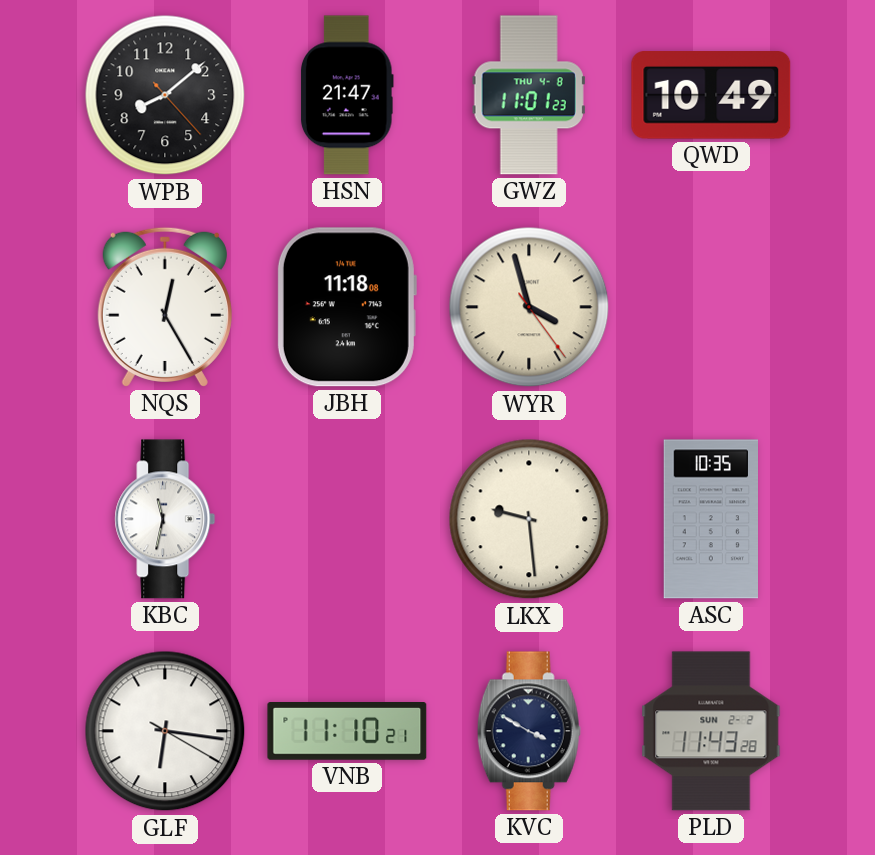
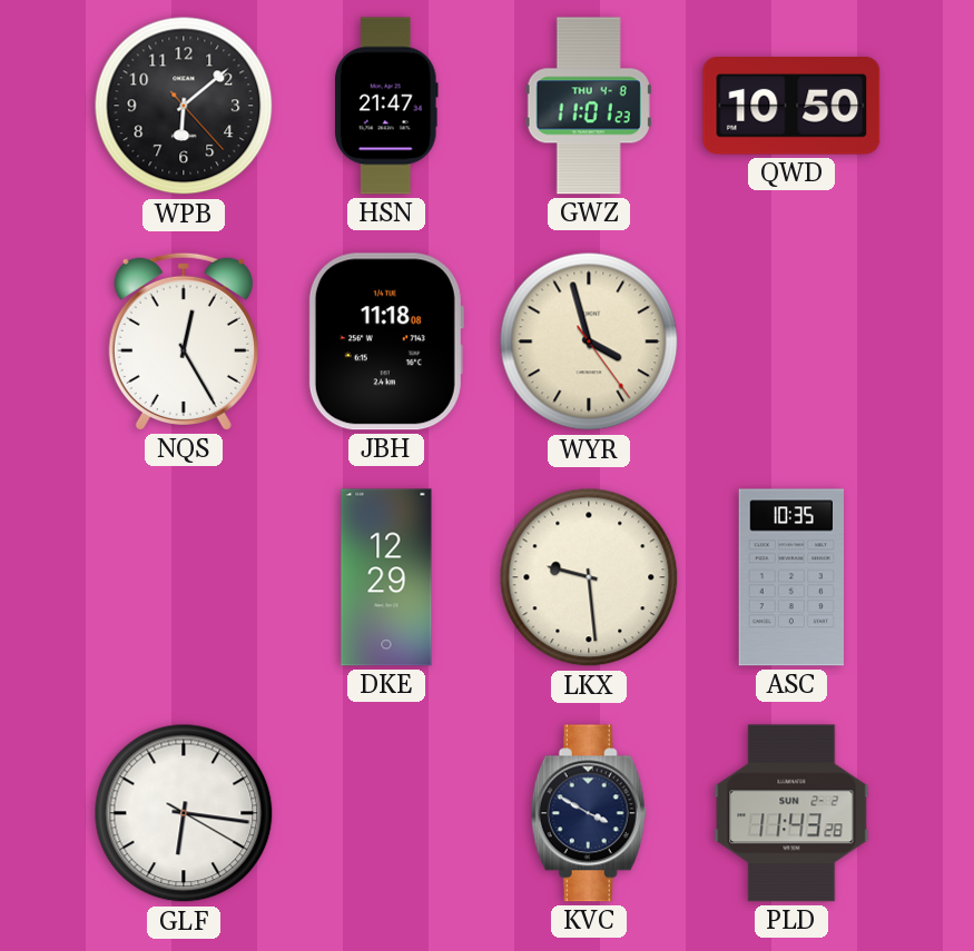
WPB: 8:08 -> 6:08
QWD: 10:49 -> 10:50
KBC: 11:32 -> none
DKE: none -> 12:29
VNB: 11:10 -> none
